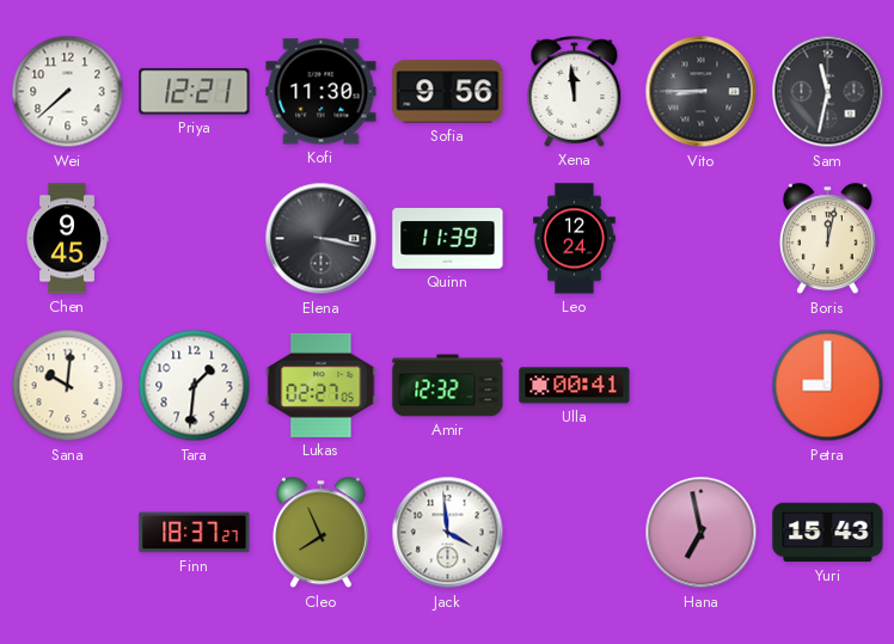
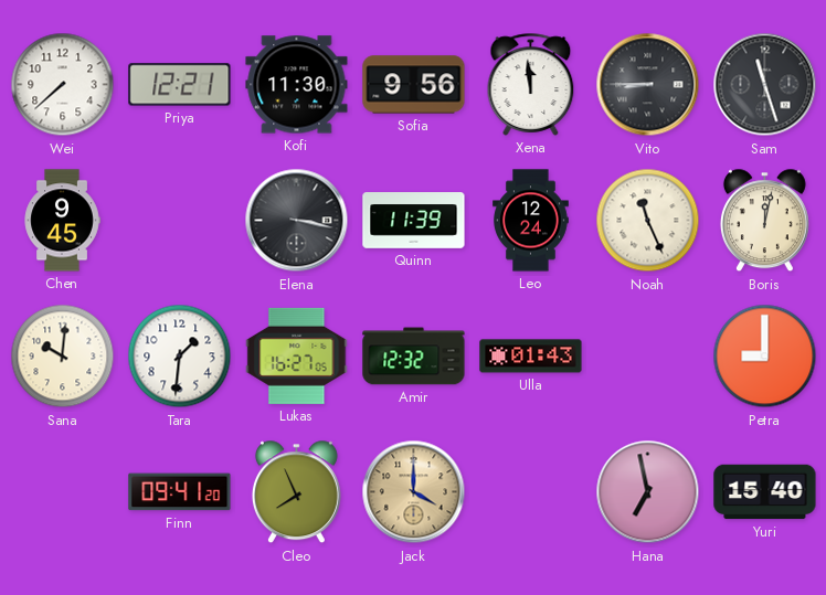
Sam: 11:32 -> 11:27
Noah: none -> 11:26
Lukas: 02:27 -> 16:27
Ulla: 00:41 -> 01:43
Finn: 18:37 -> 09:41
Jack: 3:59 -> 4:00
Jack dial: white -> champagne
Yuri: 15:43 -> 15:40
